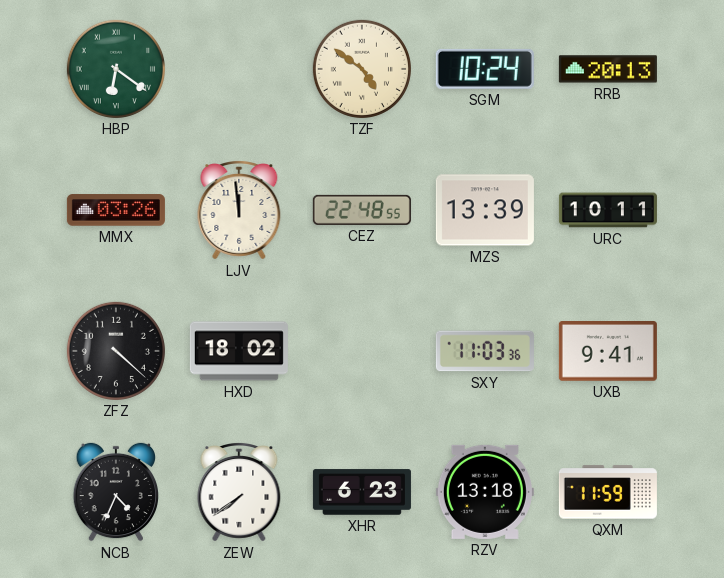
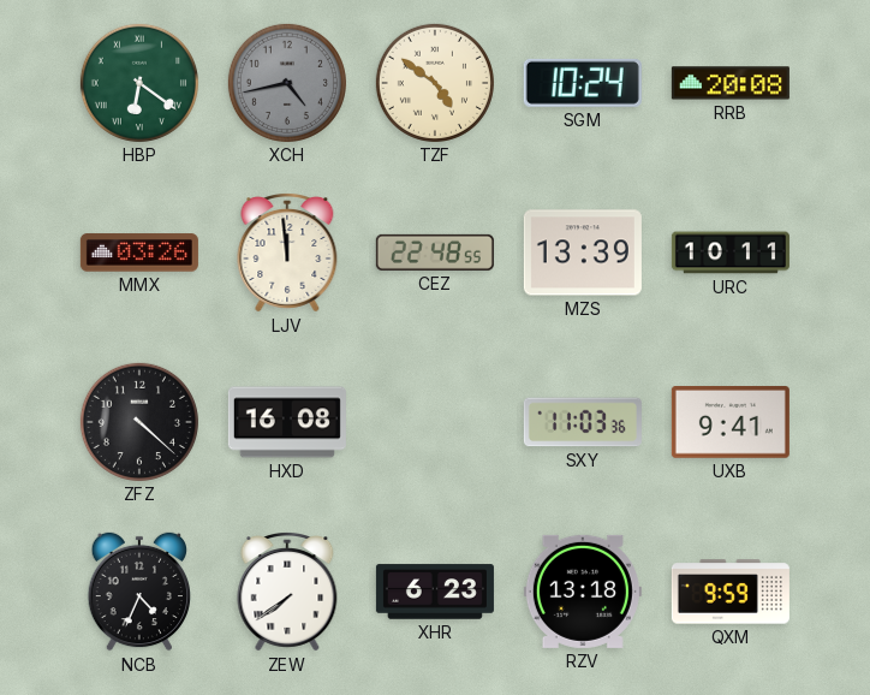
XCH: none -> 4:43
RRB: 20:13 -> 20:08
HXD: 18:02 -> 16:08
QXM: 11:59 -> 9:59
